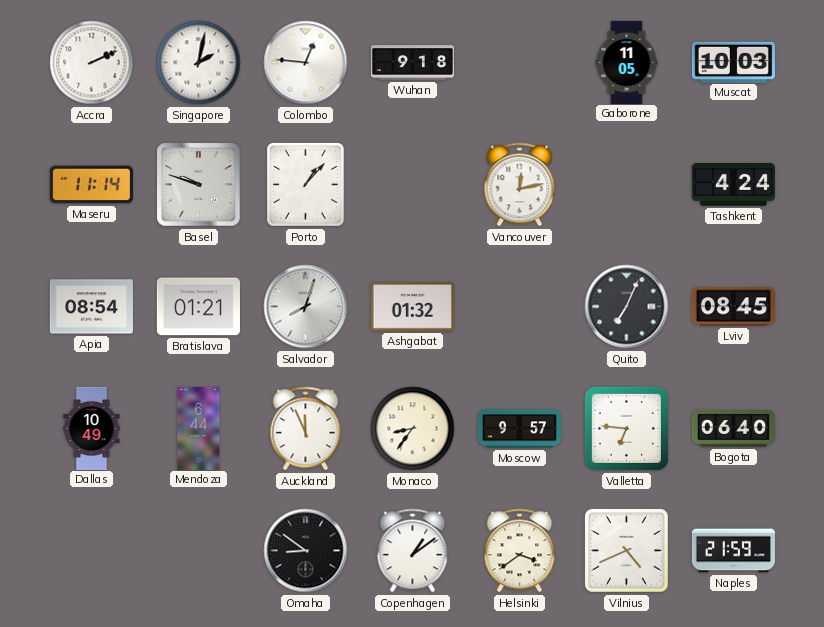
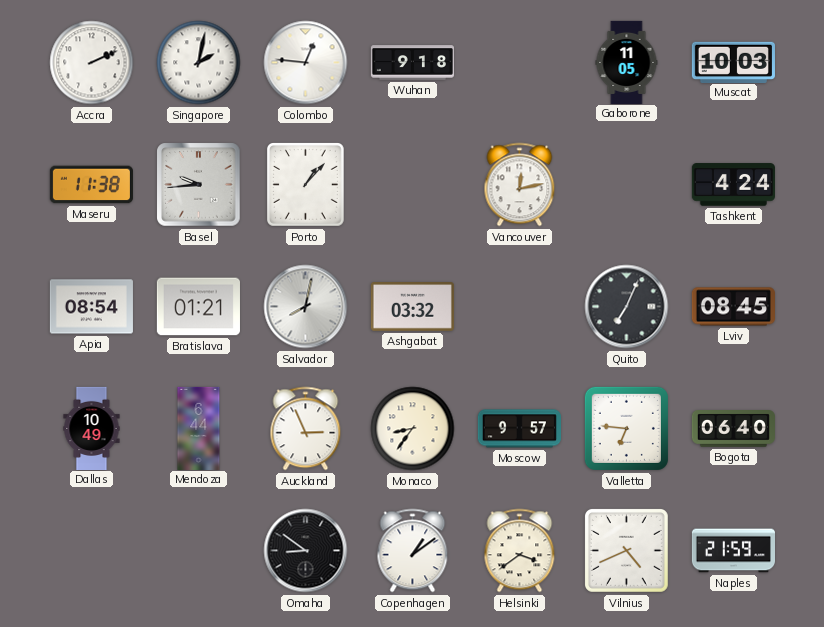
Maseru: 11:14 -> 11:38
Basel: 9:48 -> 9:44
Salvador: 8:03 -> 8:02
Ashgabat: 01:32 -> 03:32
Auckland: 11:56 -> 2:56
